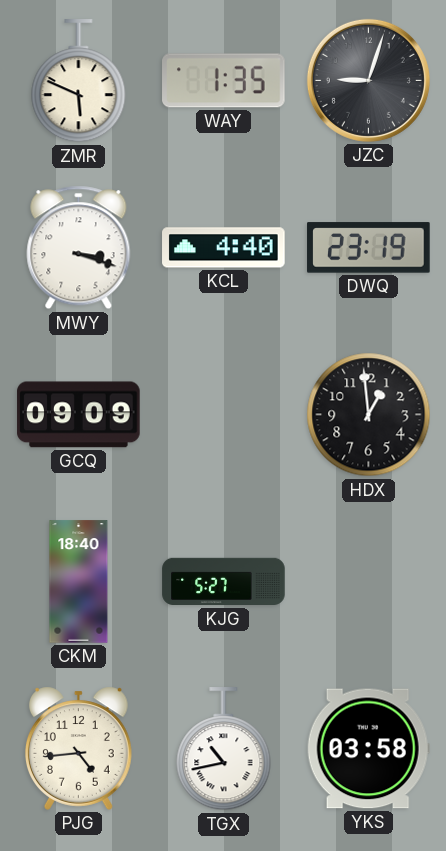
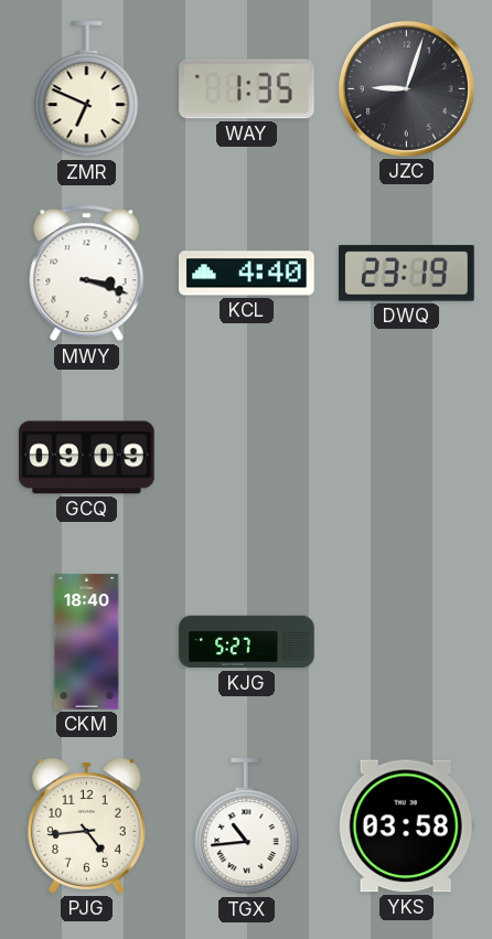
ZMR: 5:49 -> 6:49
HDX: 12:59 -> none
TGX: 10:43 -> 10:44
